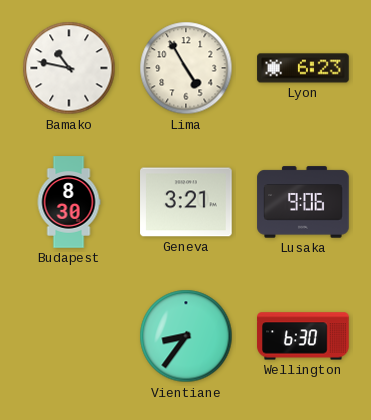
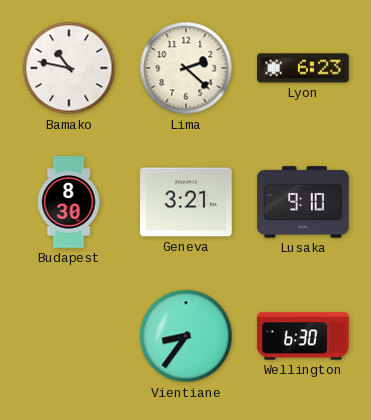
Lima: 4:55 -> 2:22
Lusaka: 9:06 -> 9:10
